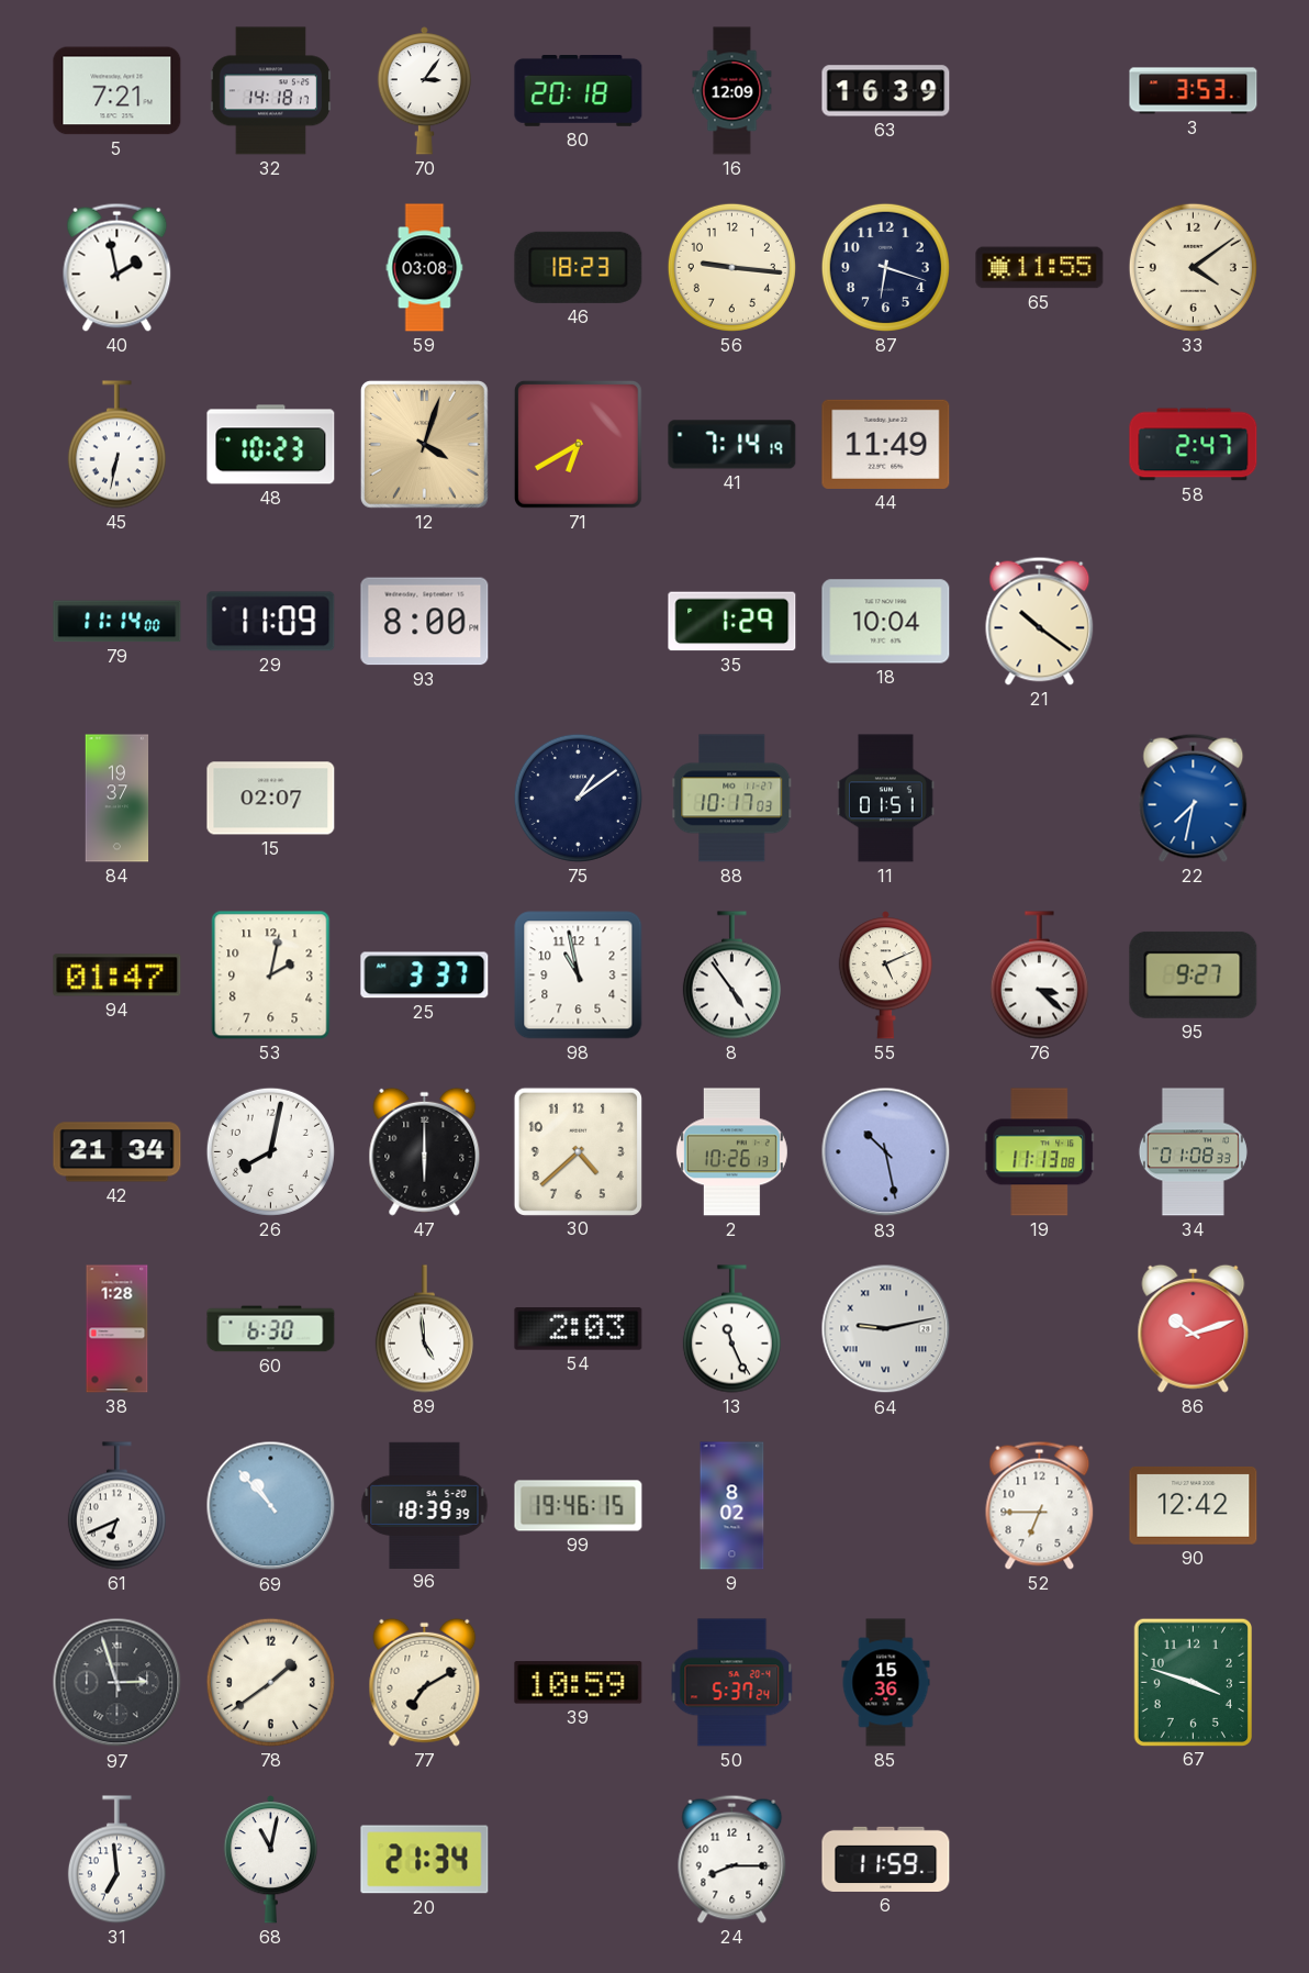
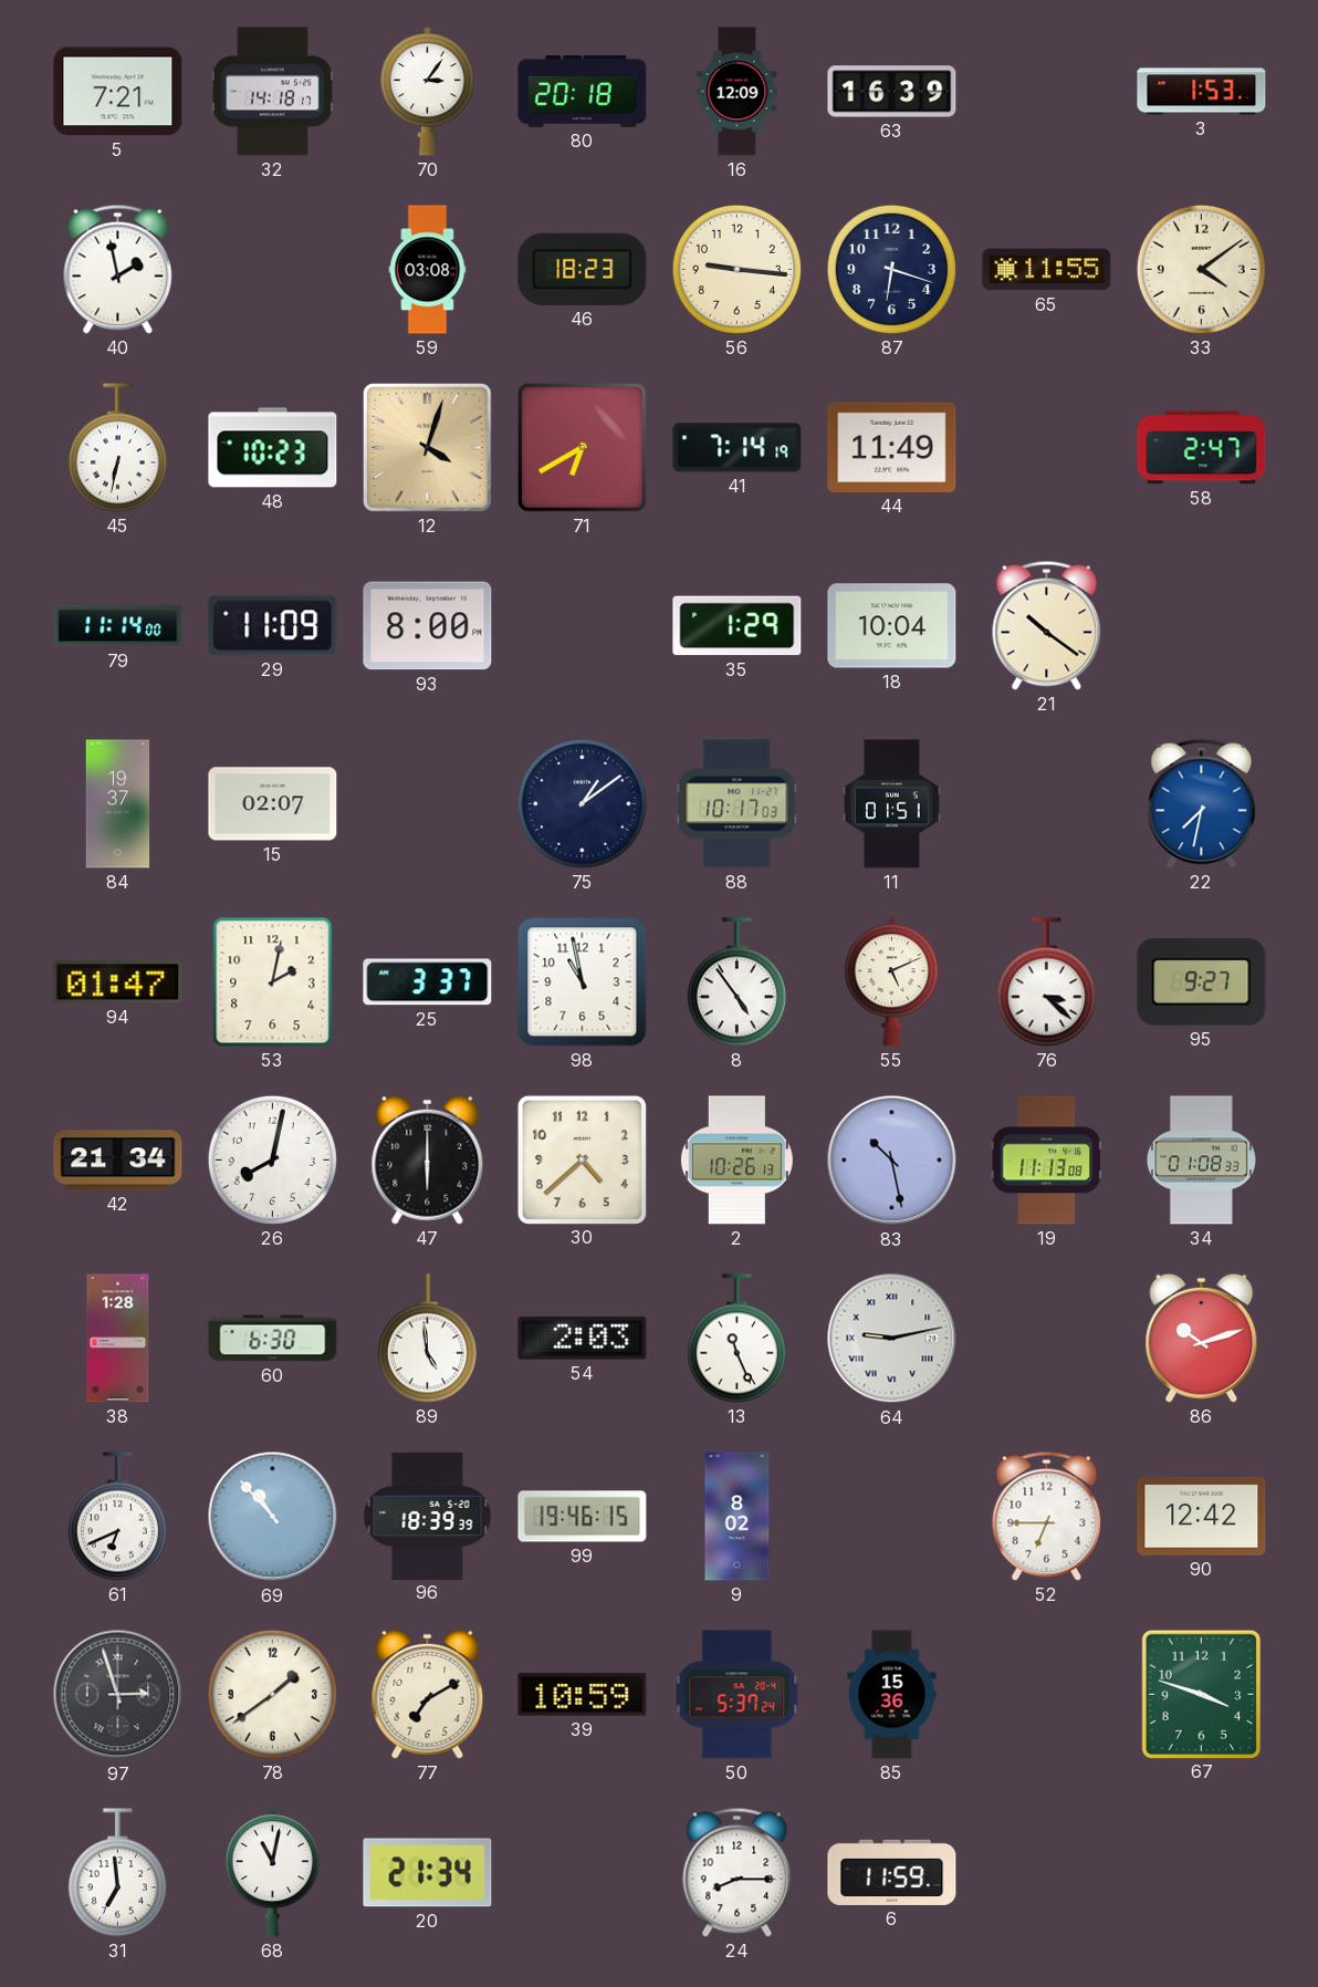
3: 3:53 -> 1:53
